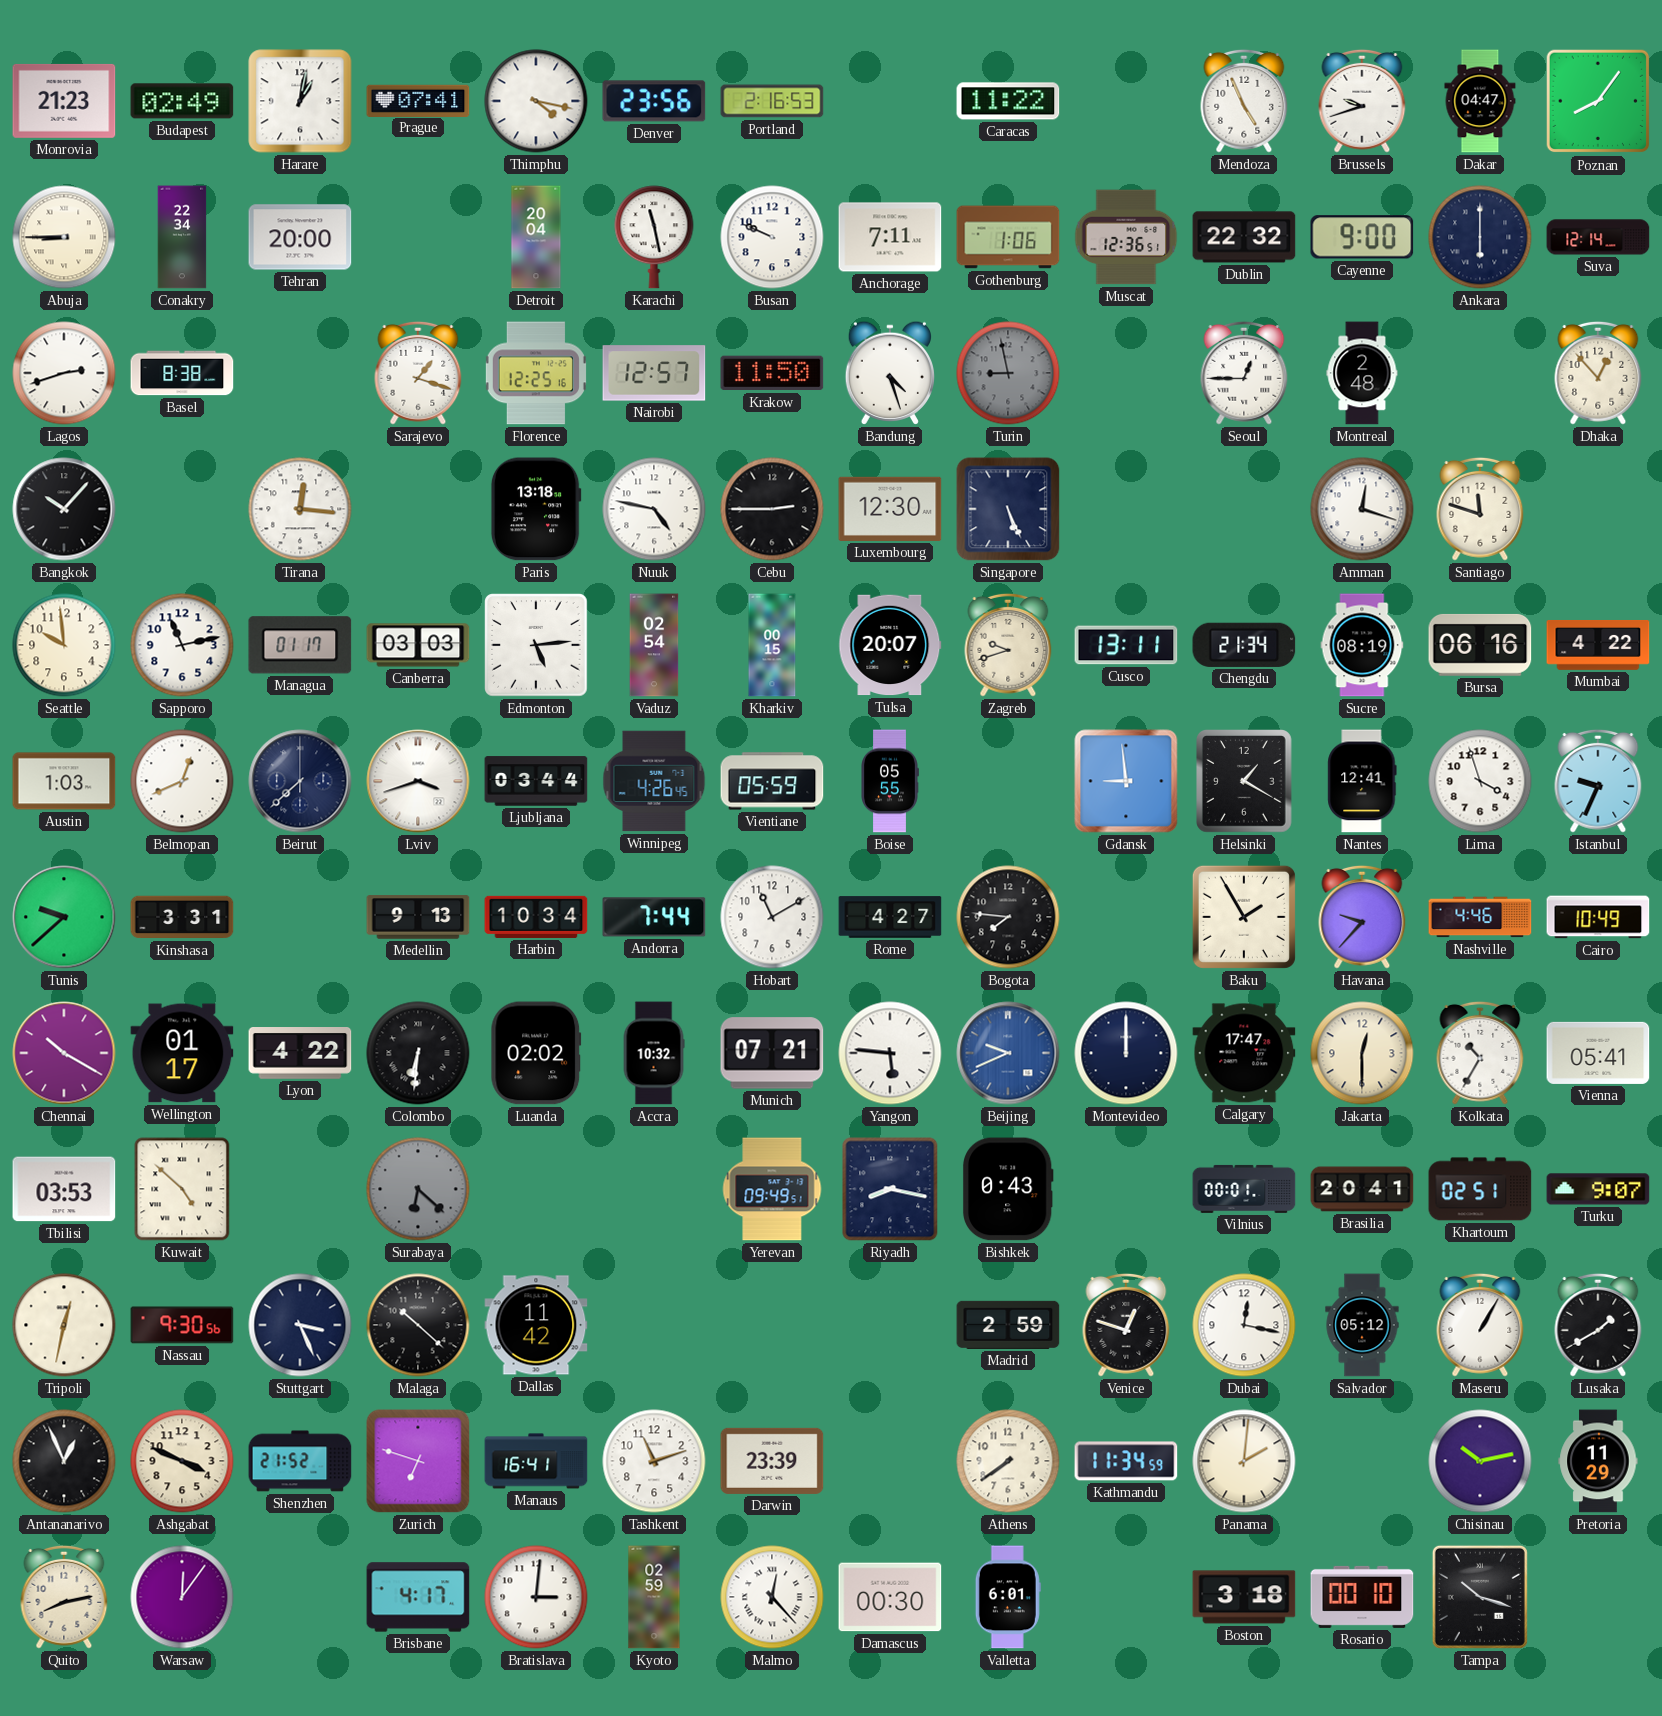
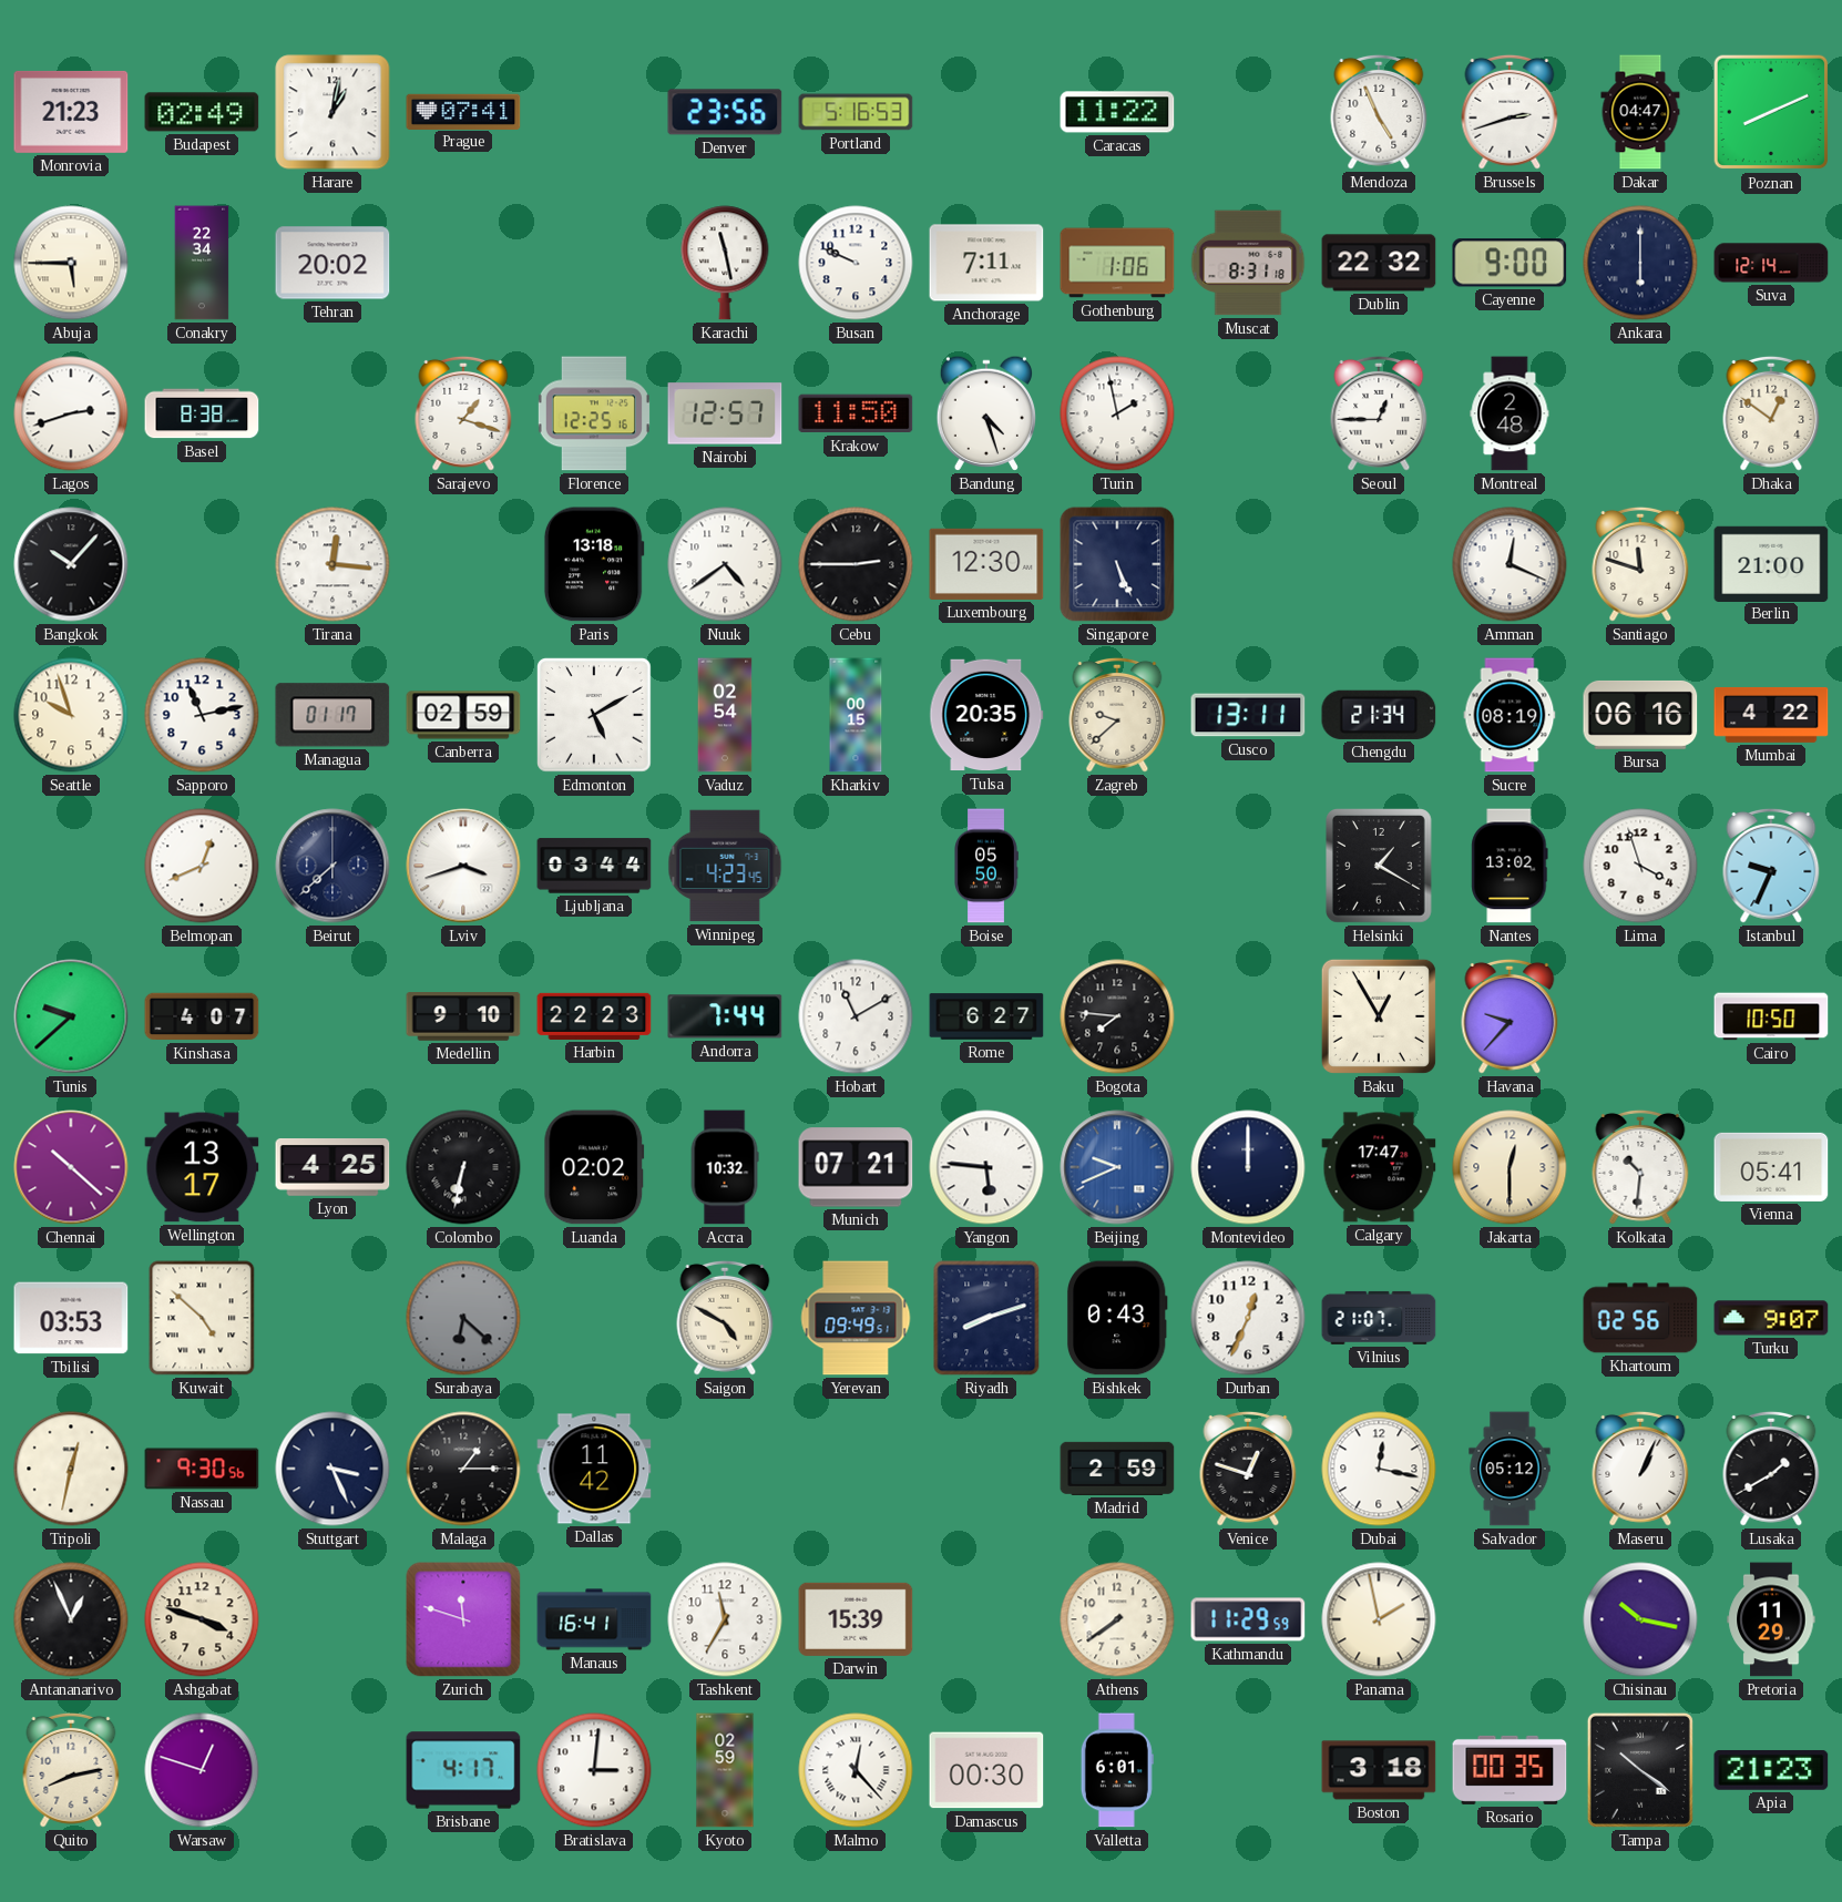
Thimphu: 4:17 -> none
Portland: 2:16 -> 5:16
Brussels: 9:42 -> 2:42
Poznan: 8:06 -> 8:11
Abuja: 8:45 -> 5:45
Tehran: 20:00 -> 20:02
Detroit: 20:04 -> none
Muscat: 12:36 -> 8:31
Turin: 8:58 -> 1:58
Turin dial: grey -> white
Dhaka: 12:53 -> 12:51
Nuuk: 4:47 -> 4:39
Amman: 12:18 -> 12:19
Berlin: none -> 21:00
Seattle: 9:59 -> 9:57
Canberra: 03:03 -> 02:59
Edmonton: 5:14 -> 5:10
Tulsa: 20:07 -> 20:35
Zagreb: 9:42 -> 9:38
Austin: 1:03 -> none
Winnipeg: 4:26 -> 4:23
Vientiane: 05:59 -> none
Boise: 05:55 -> 05:50
Gdansk: 8:59 -> none
Nantes: 12:41 -> 13:02
Kinshasa: 3:31 -> 4:07
Medellin: 9:13 -> 9:10
Harbin: 10:34 -> 22:23
Rome: 4:27 -> 6:27
Baku: 1:55 -> 12:55
Nashville: 4:46 -> none
Cairo: 10:49 -> 10:50
Chennai: 10:20 -> 10:22
Wellington: 01:17 -> 13:17
Lyon: 4:22 -> 4:25
Colombo: 6:31 -> 6:32
Kolkata: 10:35 -> 10:31
Saigon: none -> 4:50
Riyadh: 8:17 -> 8:12
Durban: none -> 12:34
Vilnius: 00:01 -> 21:07
Brasilia: 20:41 -> none
Khartoum: 02:51 -> 02:56
Malaga: 10:22 -> 1:15
Maseru: 1:05 -> 1:04
Ashgabat: 3:49 -> 3:48
Shenzhen: 21:52 -> none
Zurich: 6:48 -> 11:48
Tashkent: 11:12 -> 11:35
Darwin: 23:39 -> 15:39
Kathmandu: 11:34 -> 11:29
Panama: 2:01 -> 1:58
Chisinau: 10:13 -> 10:17
Warsaw: 12:06 -> 12:48
Rosario: 00:10 -> 00:35
Tampa: 10:18 -> 10:21
Apia: none -> 21:23
